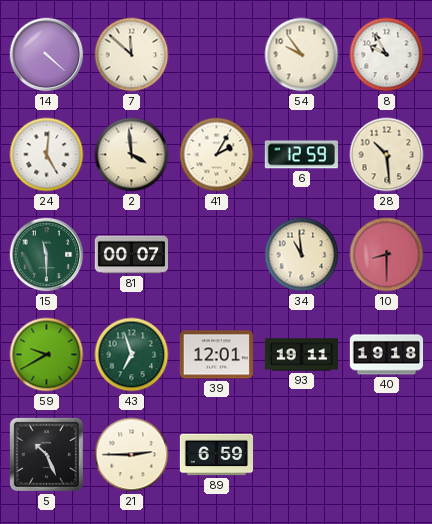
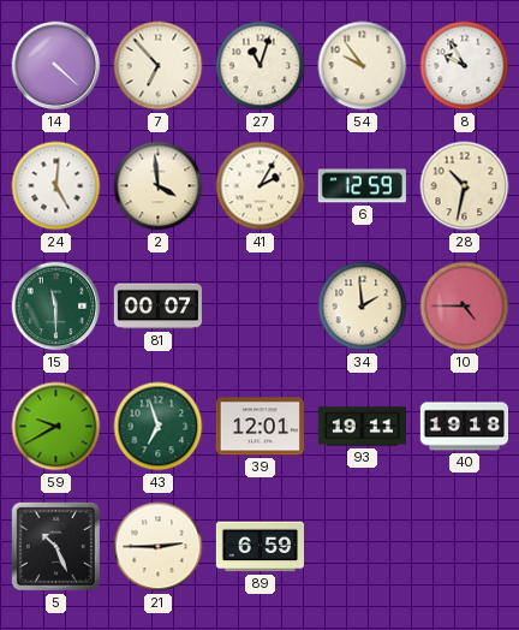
7: 11:52 -> 6:53
27: none -> 11:03
28: 10:29 -> 10:32
34: 10:59 -> 1:59
10: 8:30 -> 4:45
